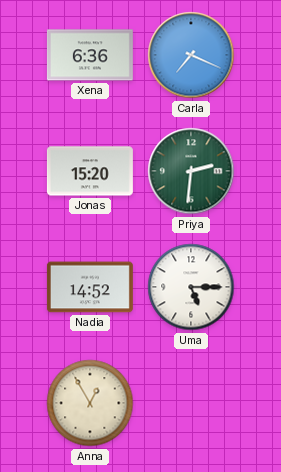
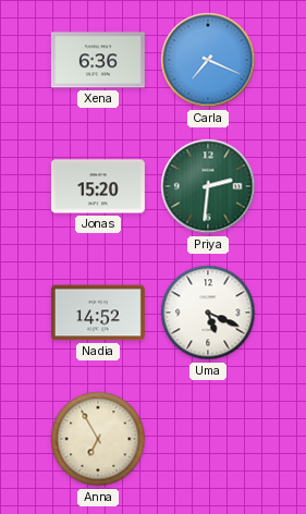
Uma: 5:15 -> 5:19
Anna: 12:55 -> 6:55
